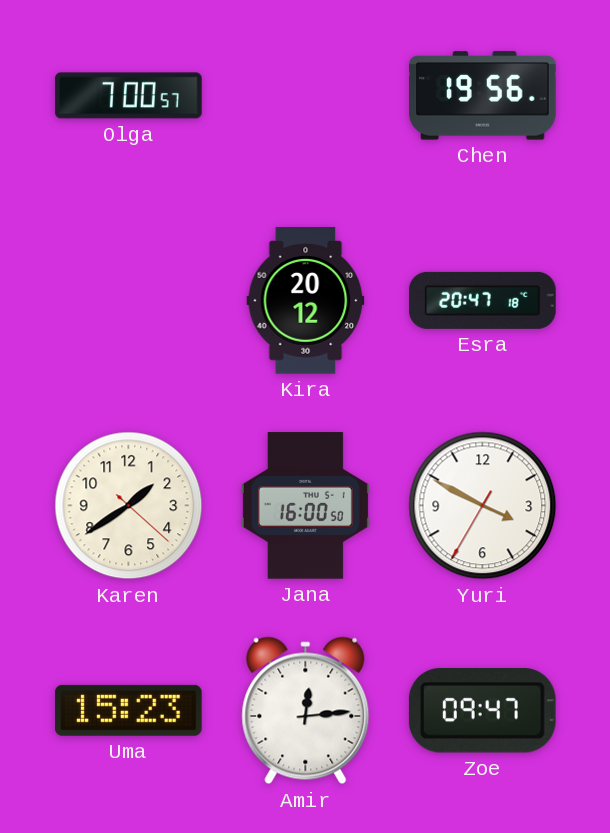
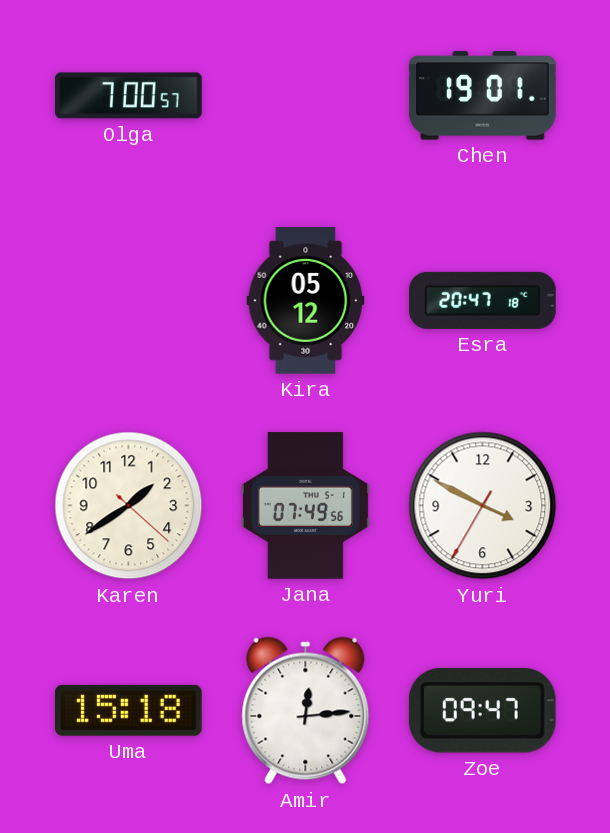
Chen: 19:56 -> 19:01
Kira: 20:12 -> 05:12
Jana: 16:00 -> 07:49
Uma: 15:23 -> 15:18
